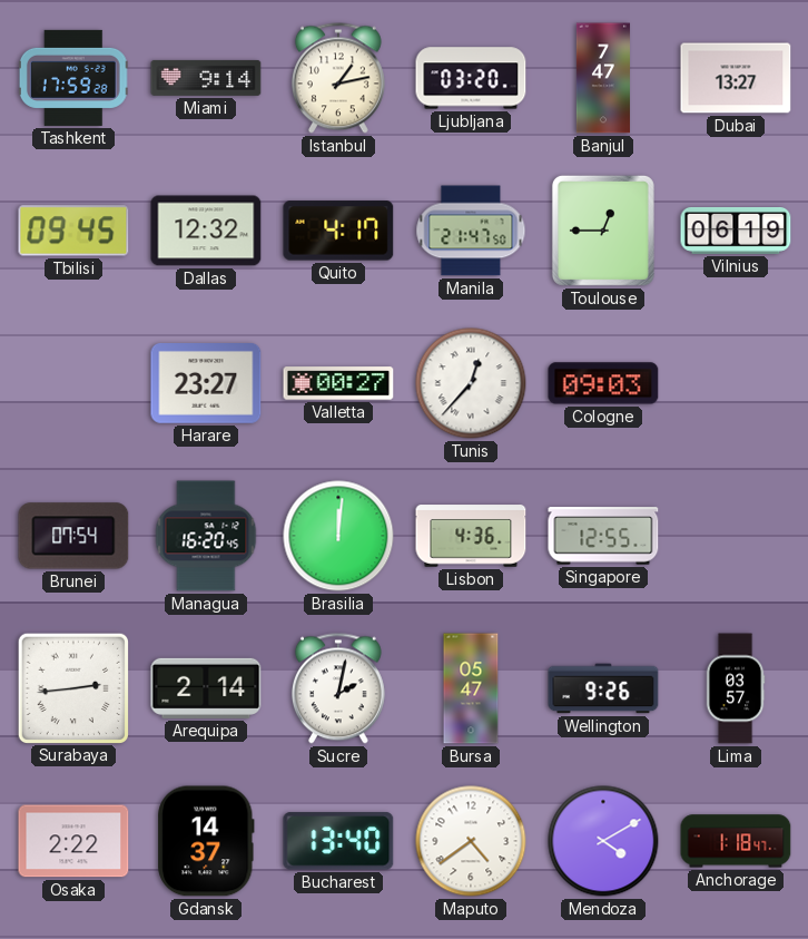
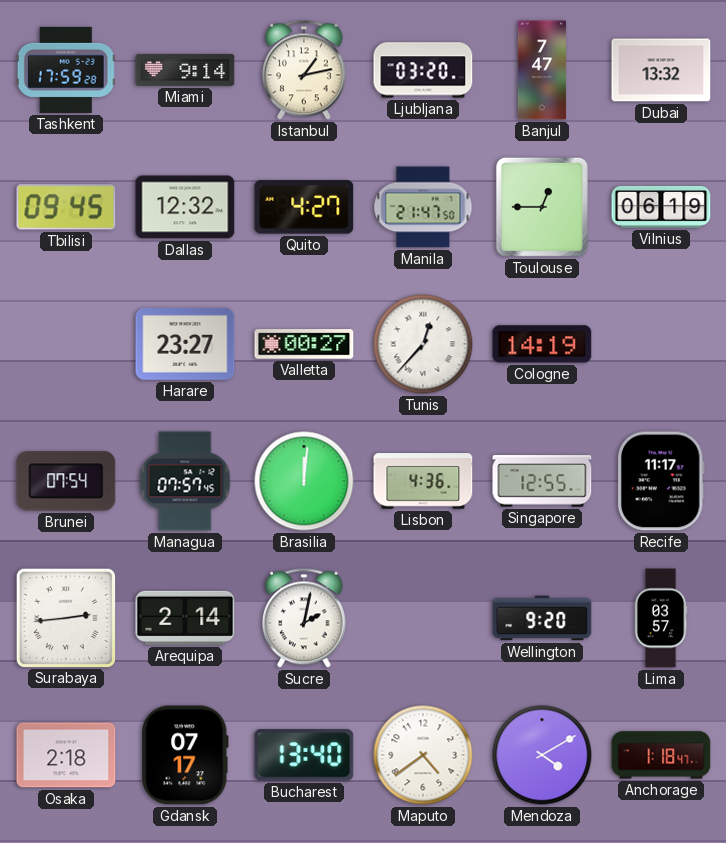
Dubai: 13:27 -> 13:32
Quito: 4:17 -> 4:27
Cologne: 09:03 -> 14:19
Managua: 16:20 -> 07:57
Recife: none -> 11:17
Bursa: 05:47 -> none
Wellington: 9:26 -> 9:20
Osaka: 2:22 -> 2:18
Gdansk: 14:37 -> 07:17
